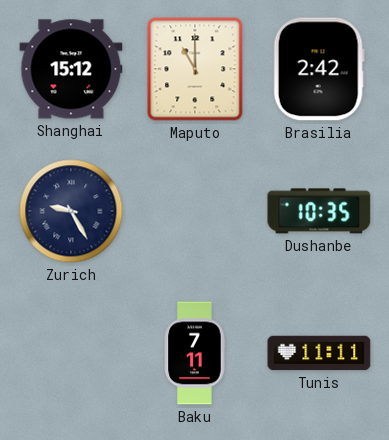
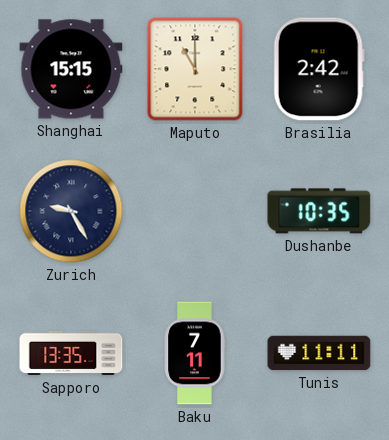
Shanghai: 15:12 -> 15:15
Sapporo: none -> 13:35
